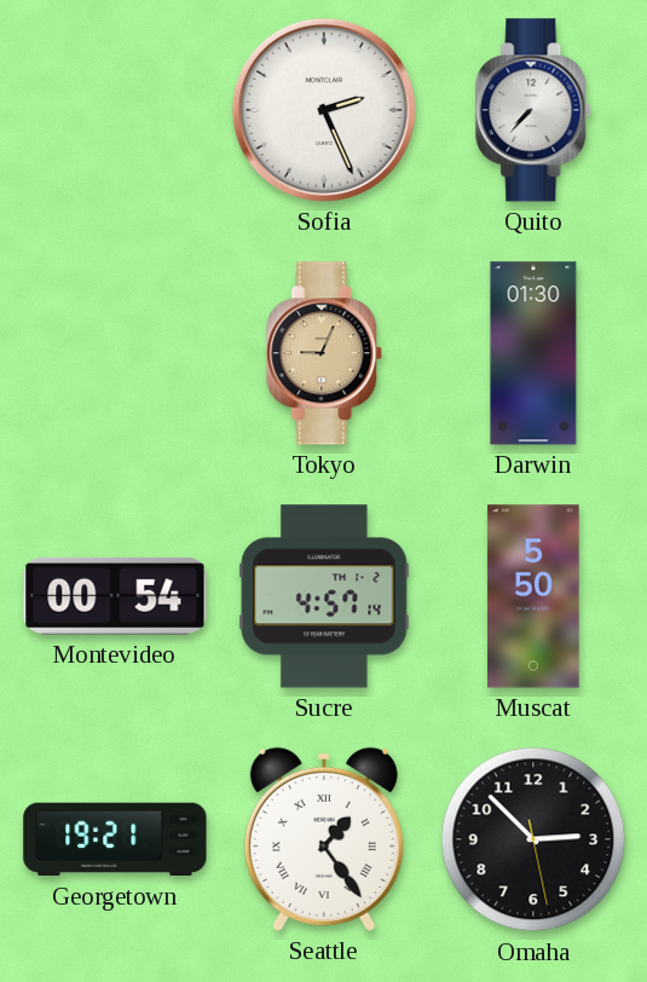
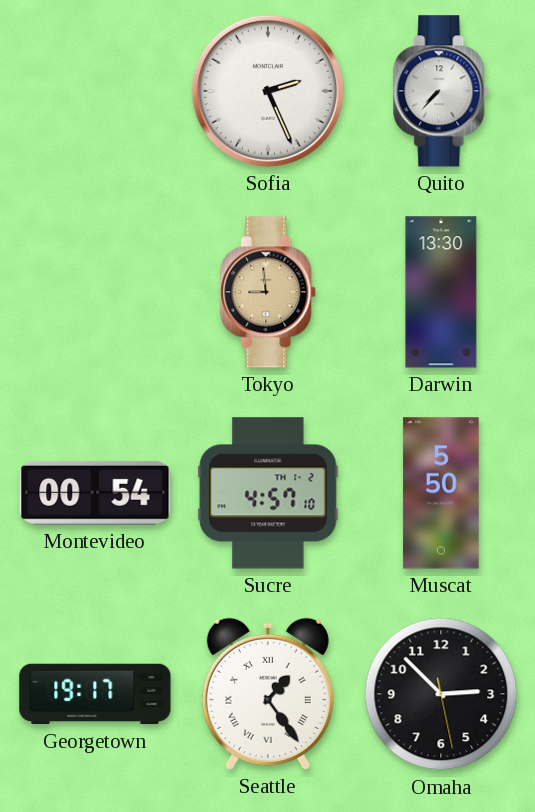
Tokyo: 9:04 -> 8:59
Darwin: 01:30 -> 13:30
Sucre: 4:57:14 -> 4:57:10
Georgetown: 19:21 -> 19:17
